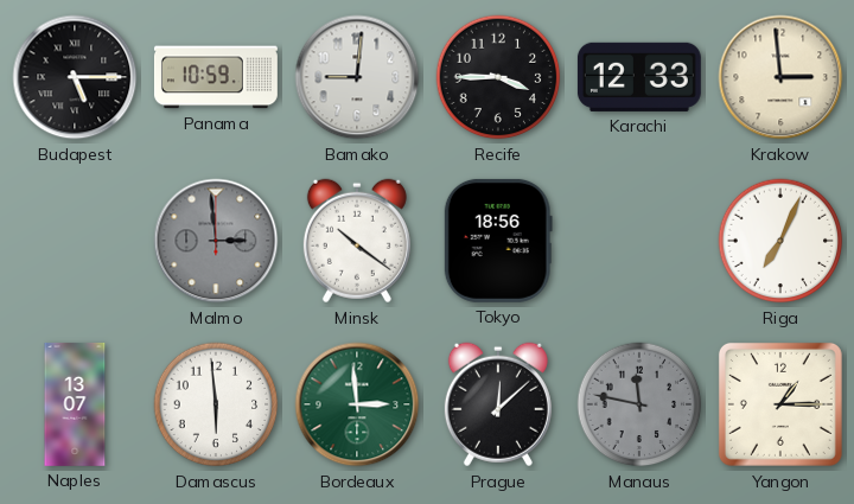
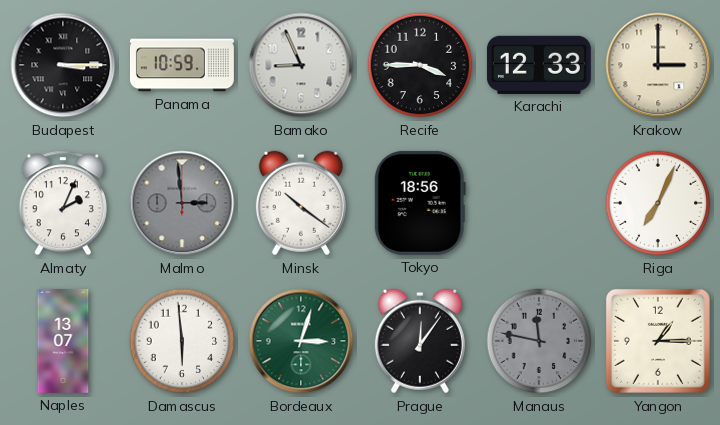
Budapest: 5:15 -> 3:15
Bamako: 9:01 -> 8:56
Krakow: 2:59 -> 3:00
Almaty: none -> 2:04
Bordeaux: 2:59 -> 3:03
Prague: 12:08 -> 12:06
